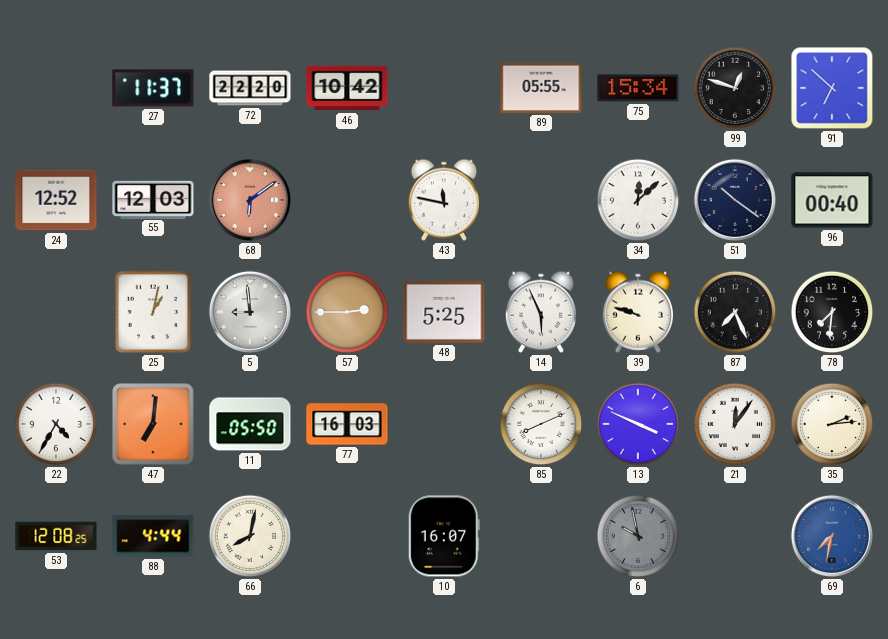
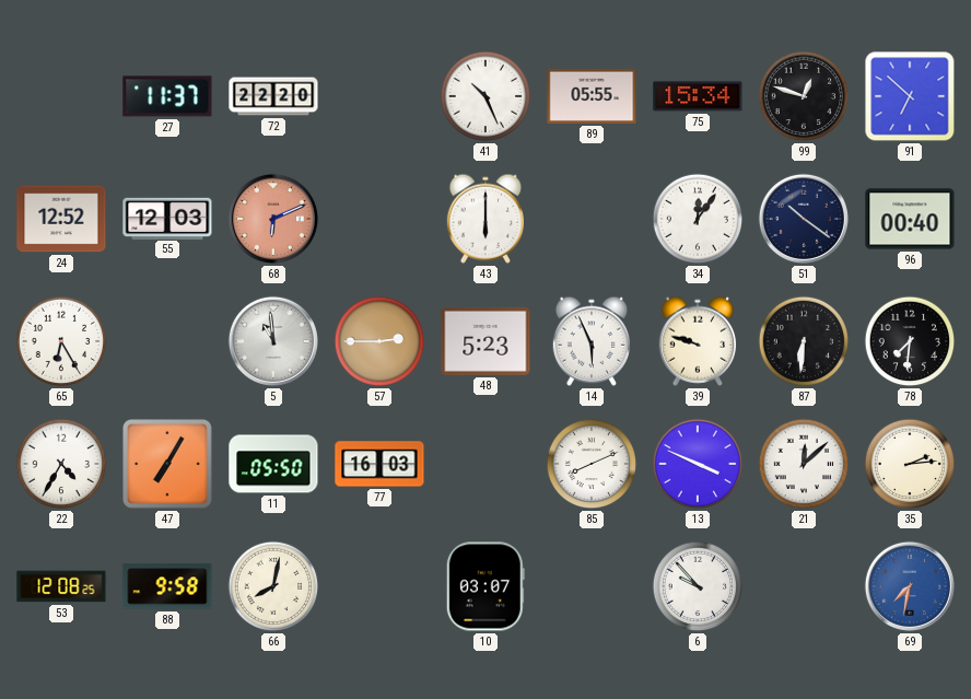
46: 10:42 -> none
41: none -> 10:26
68: 6:09 -> 6:11
43: 11:47 -> 6:00
34: 12:08 -> 12:06
65: none -> 6:25
25: 1:02 -> none
5: 8:59 -> 10:59
48: 5:25 -> 5:23
87: 7:26 -> 6:31
47: 7:01 -> 7:05
21: 12:06 -> 12:08
88: 4:44 -> 9:58
10: 16:07 -> 03:07
6: 9:58 -> 9:53
6 dial: grey -> white
